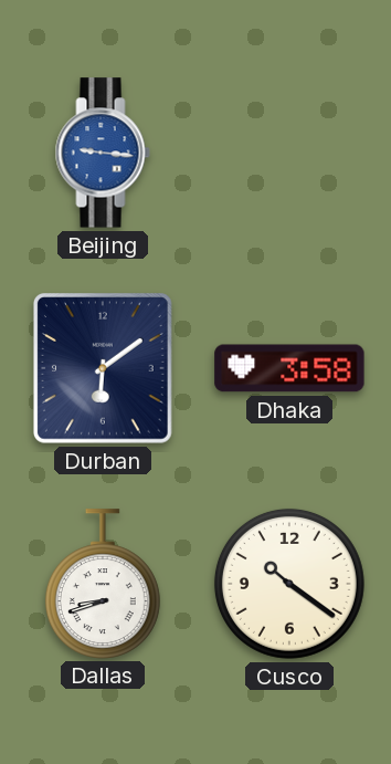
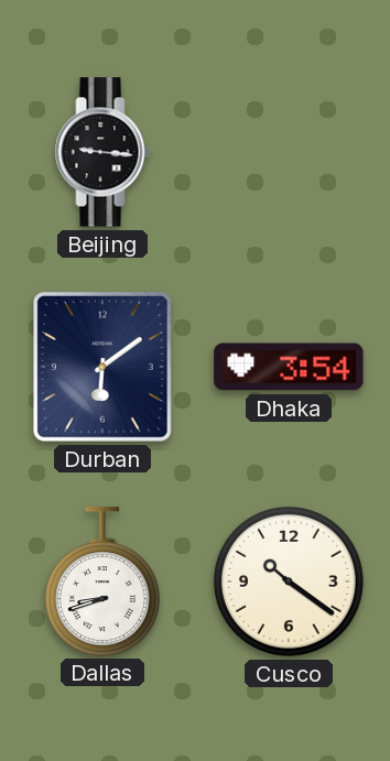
Beijing dial: blue -> black
Dhaka: 3:58 -> 3:54
